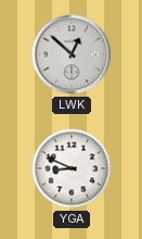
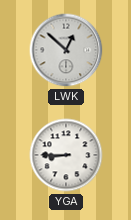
YGA: 8:49 -> 8:45
